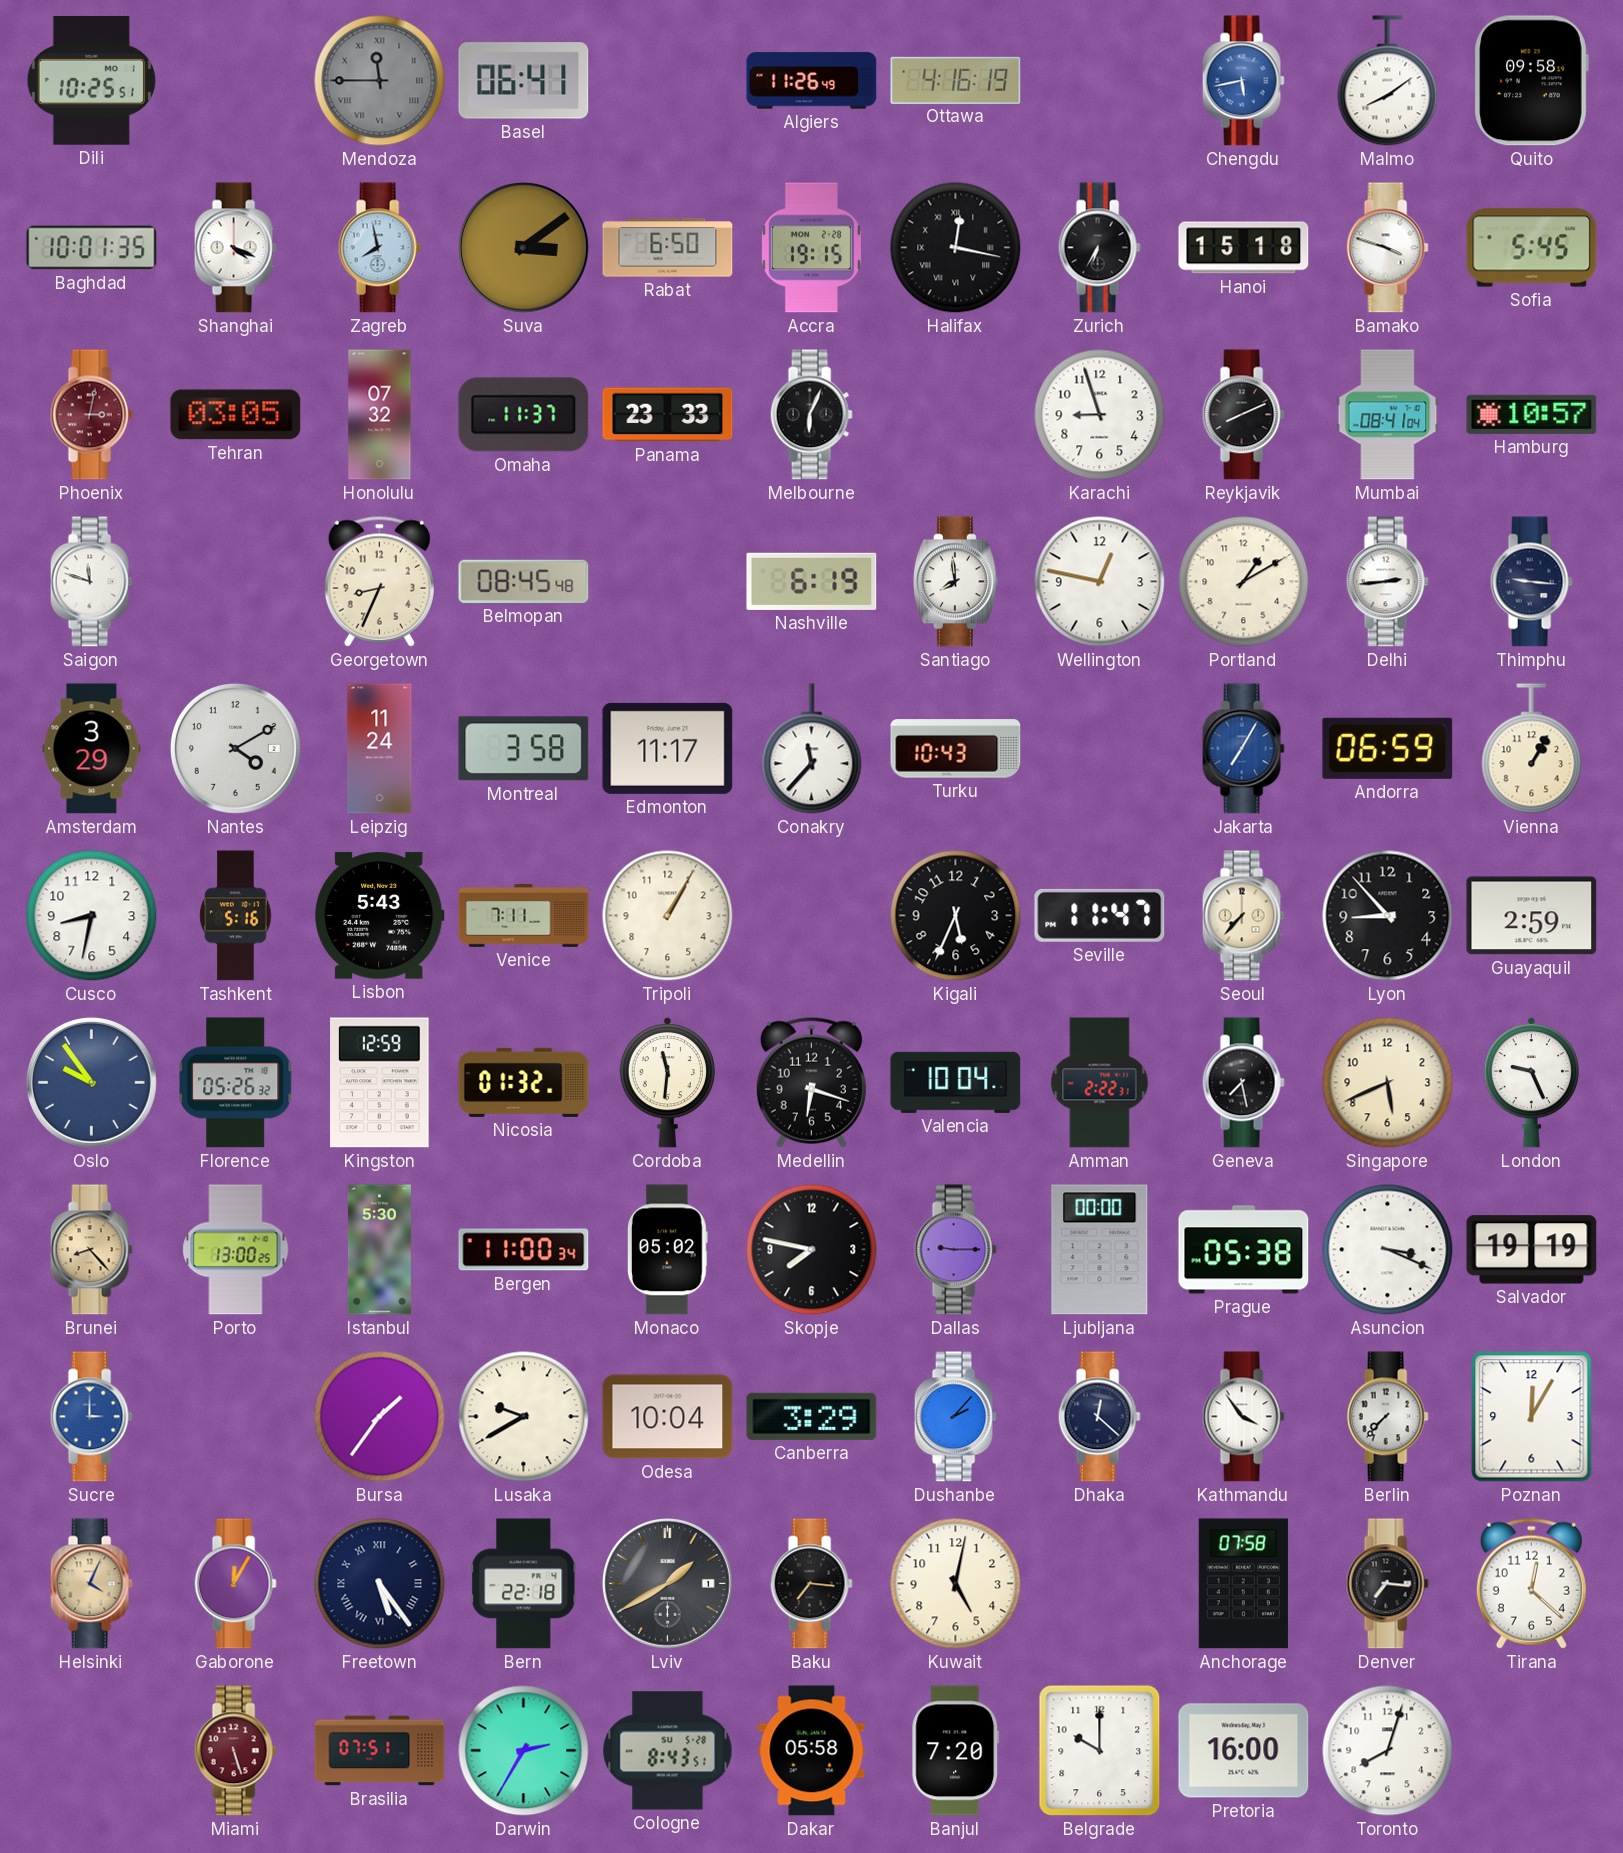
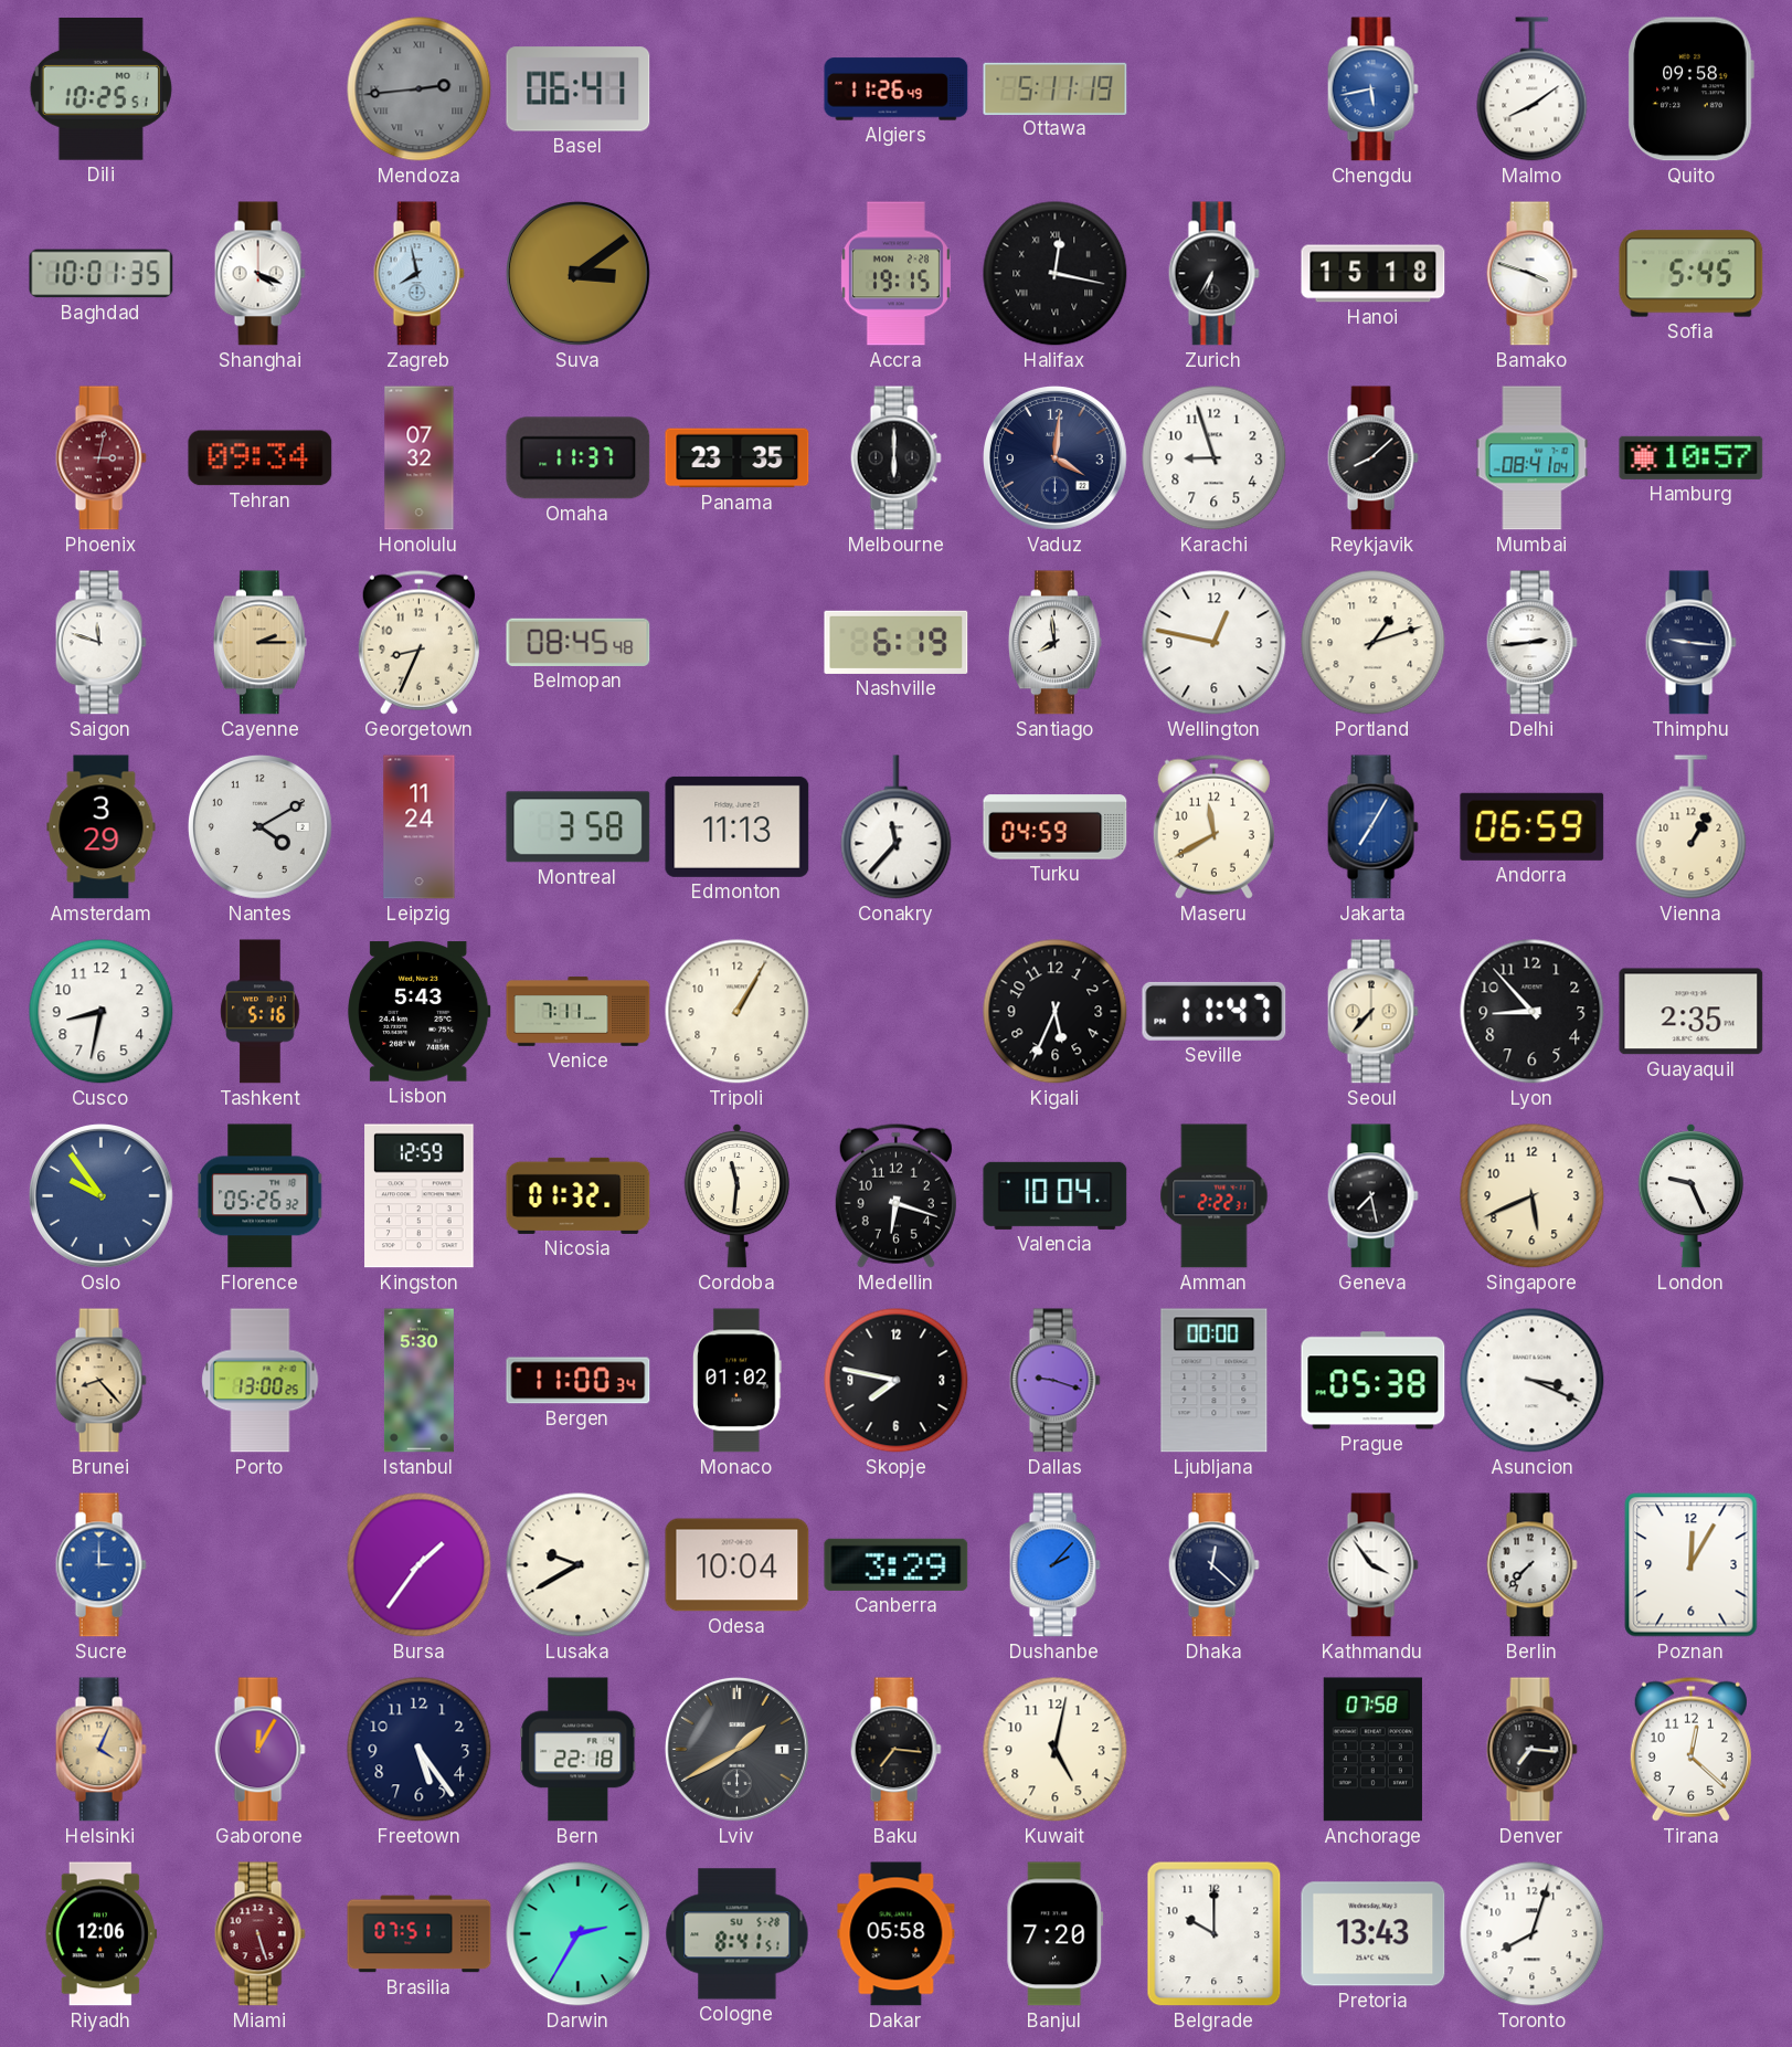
Mendoza: 11:45 -> 2:44
Ottawa: 4:16 -> 5:11
Rabat: 6:50 -> none
Tehran: 03:05 -> 09:34
Panama: 23:33 -> 23:35
Melbourne: 6:04 -> 6:00
Vaduz: none -> 4:01
Reykjavik: 8:11 -> 8:08
Cayenne: none -> 2:15
Portland: 1:10 -> 1:12
Edmonton: 11:17 -> 11:13
Turku: 10:43 -> 04:59
Maseru: none -> 11:40
Guayaquil: 2:59 -> 2:35
Monaco: 05:02 -> 01:02
Dallas: 9:15 -> 9:18
Salvador: 19:19 -> none
Freetown numerals: Roman -> Arabic
Riyadh: none -> 12:06
Cologne: 8:43 -> 8:41
Pretoria: 16:00 -> 13:43
